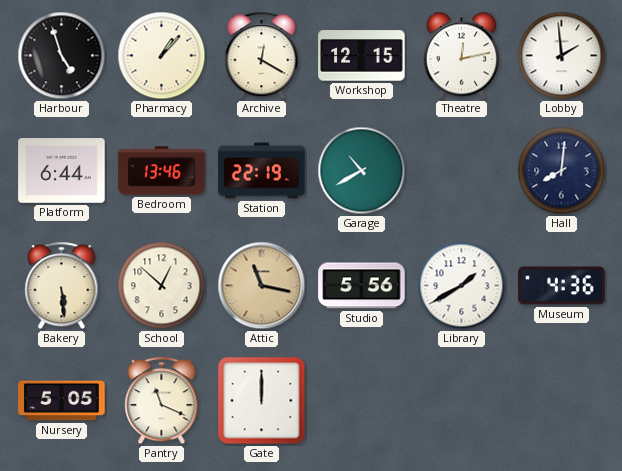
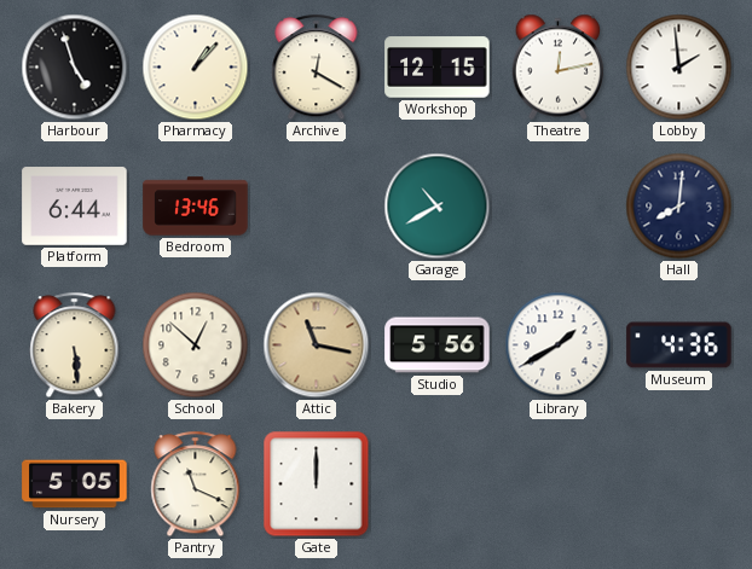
Station: 22:19 -> none
